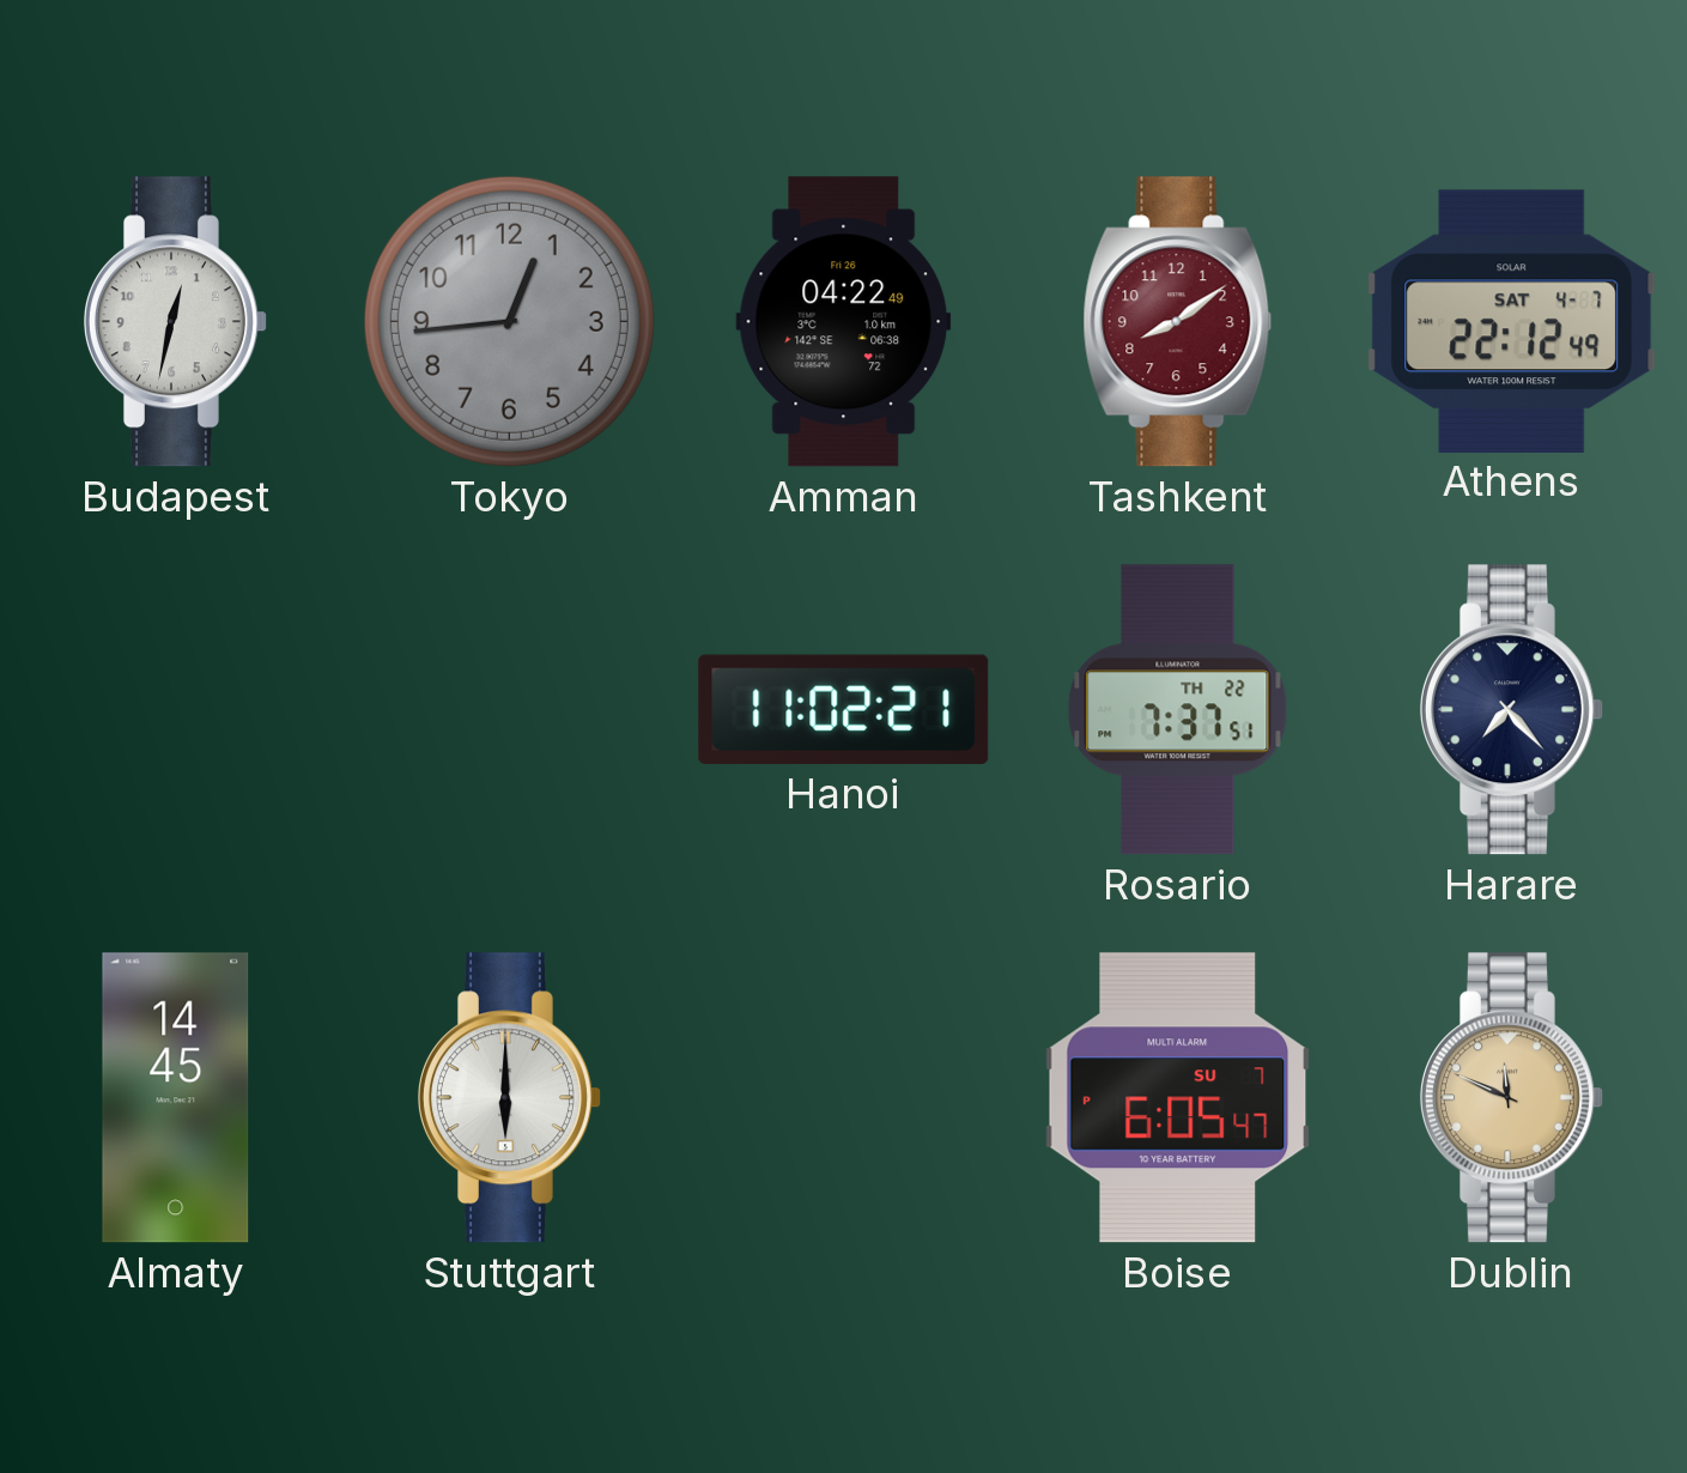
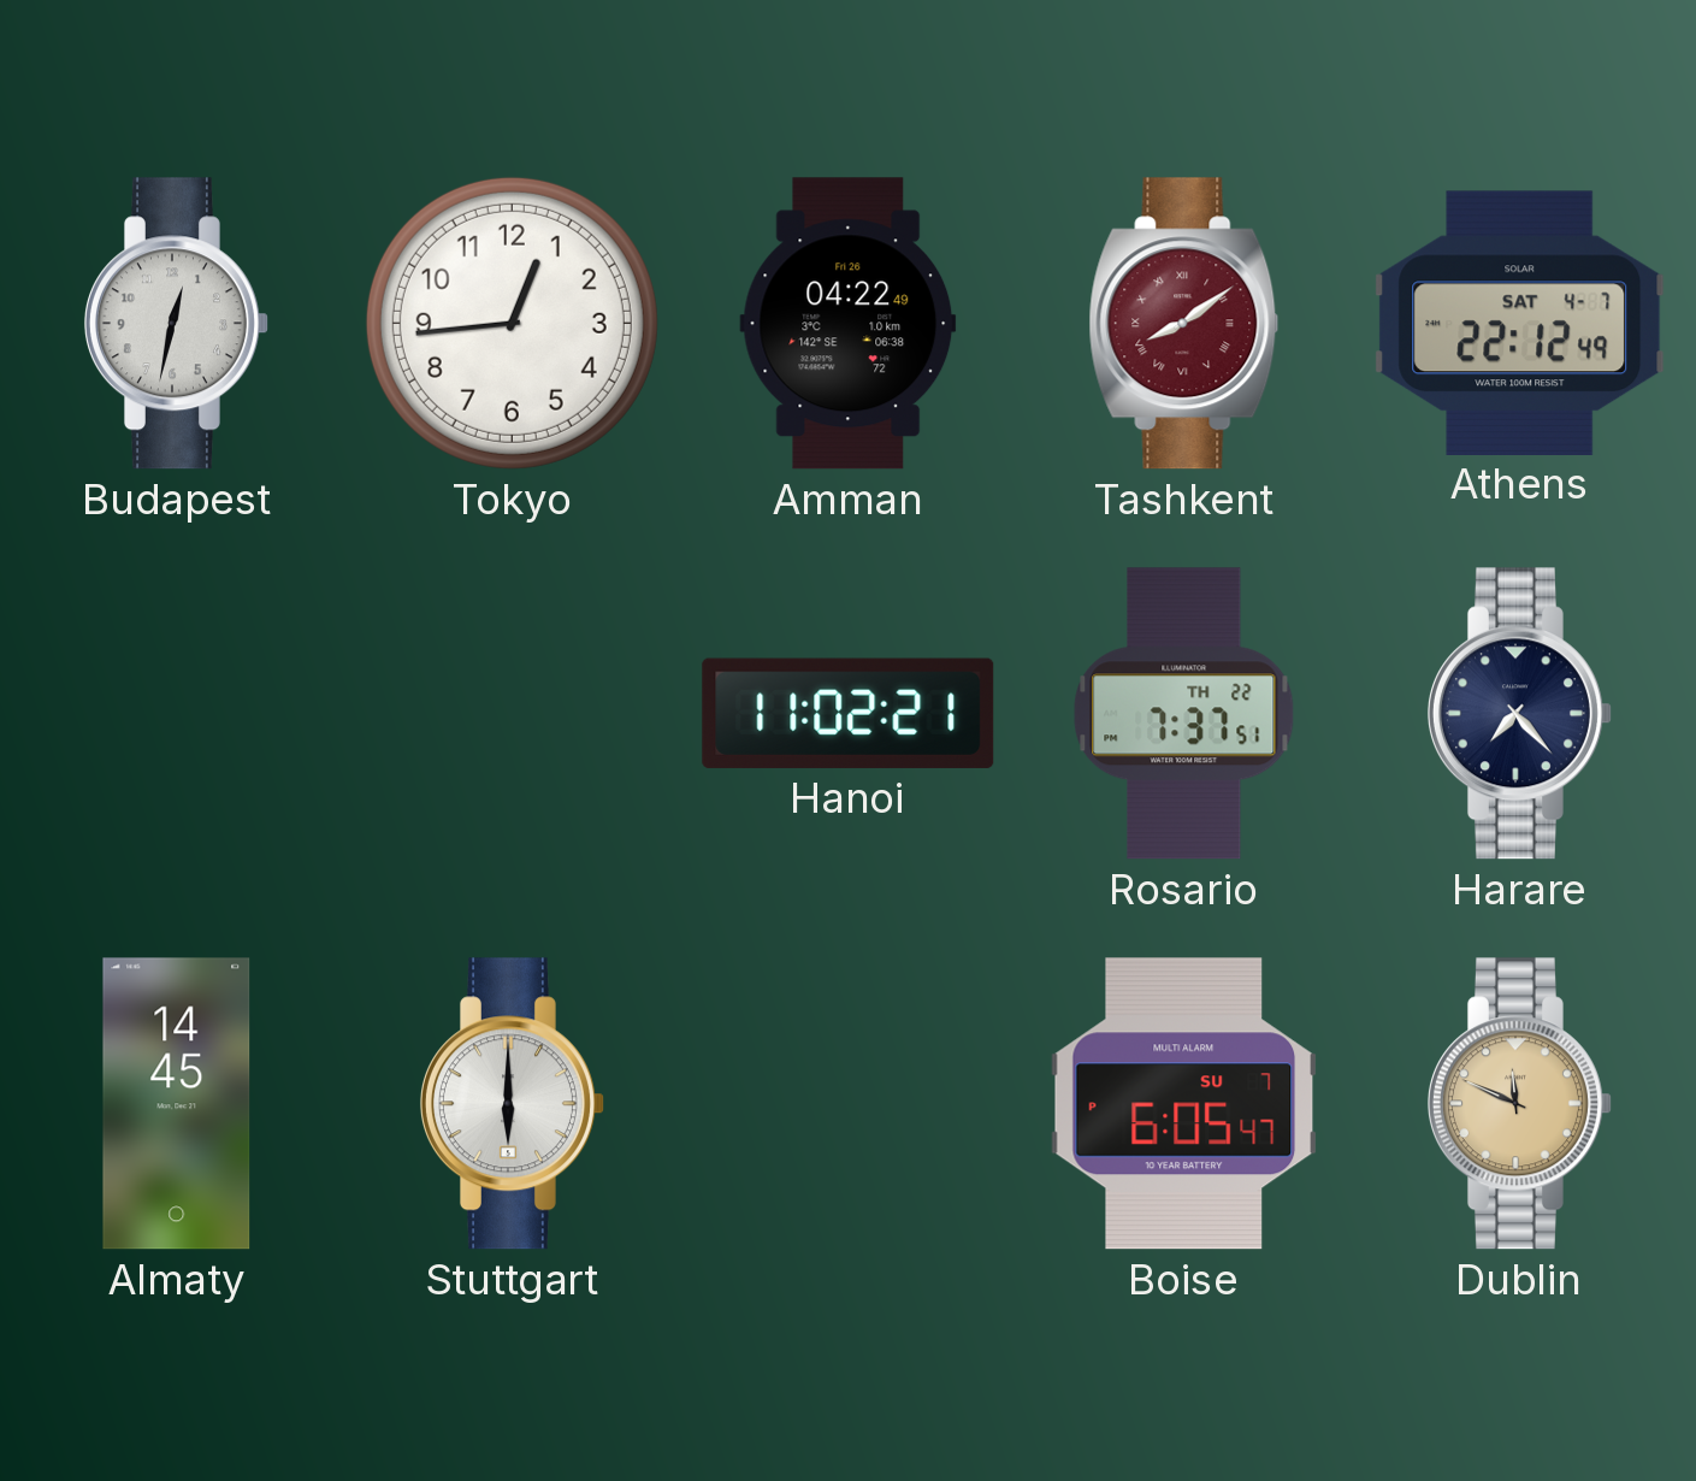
Tokyo dial: grey -> white
Tashkent numerals: Arabic -> Roman
